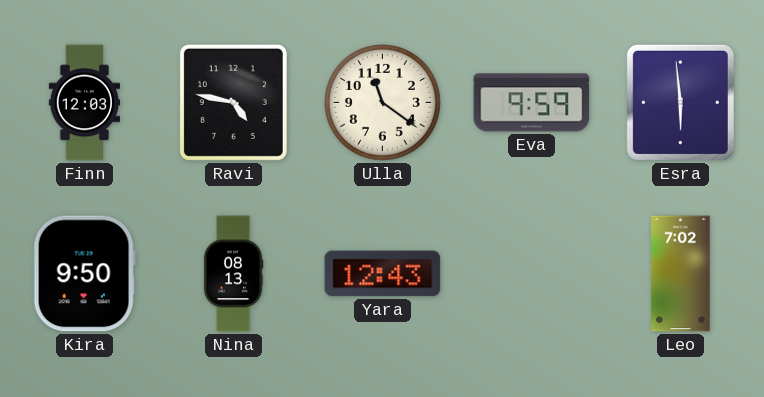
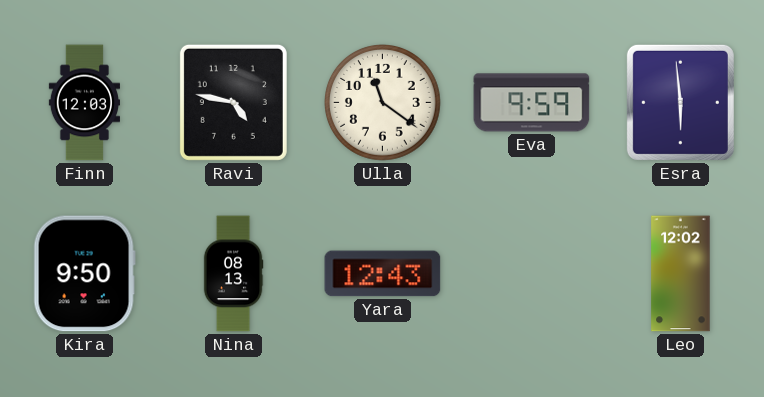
Leo: 7:02 -> 12:02
